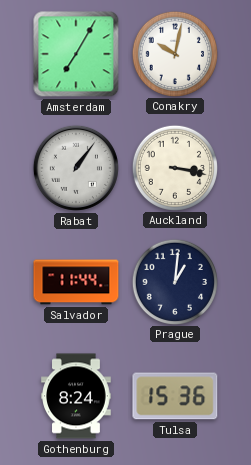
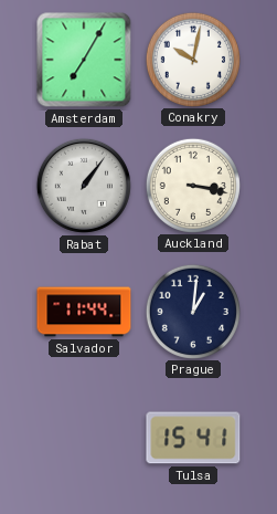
Gothenburg: 8:24 -> none
Tulsa: 15:36 -> 15:41
